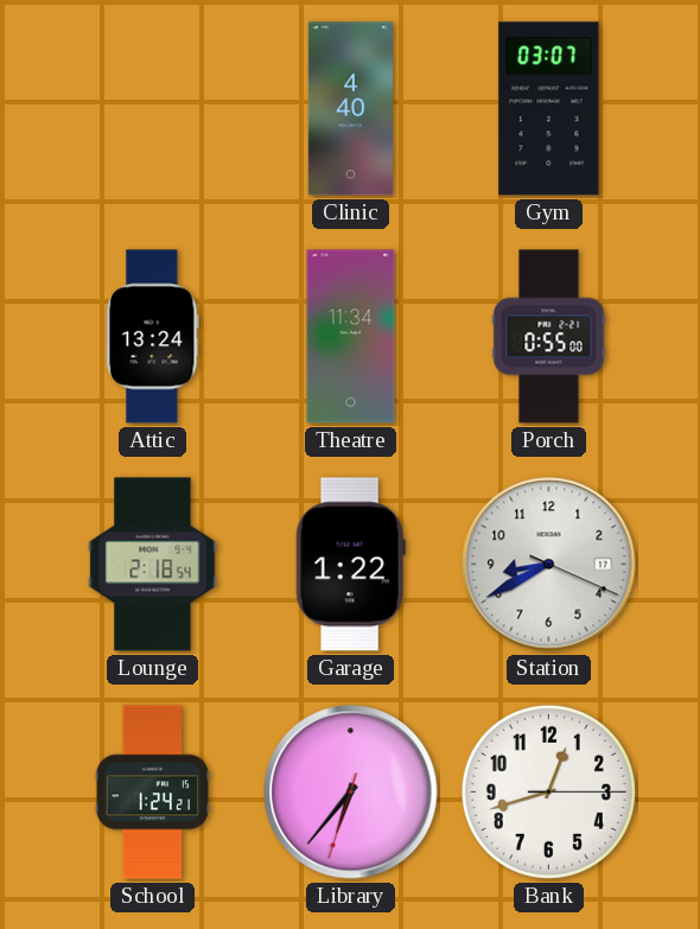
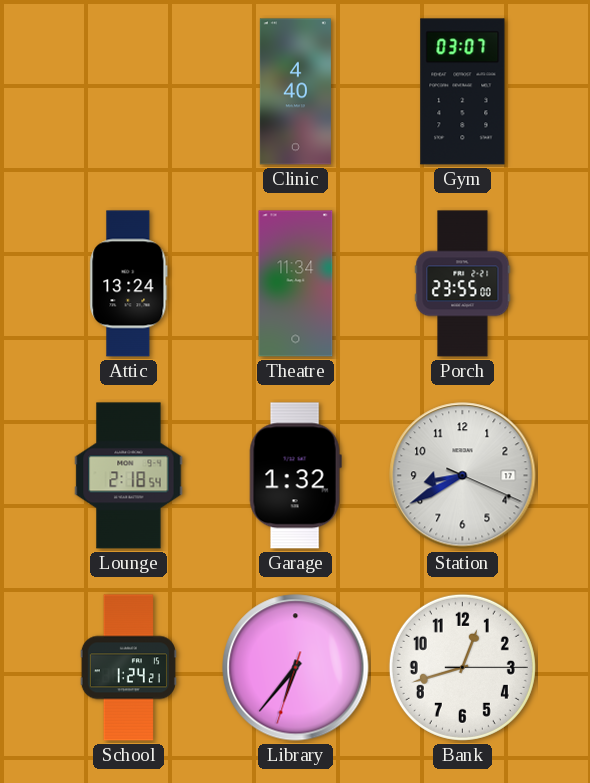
Porch: 0:55 -> 23:55
Garage: 1:22 -> 1:32
